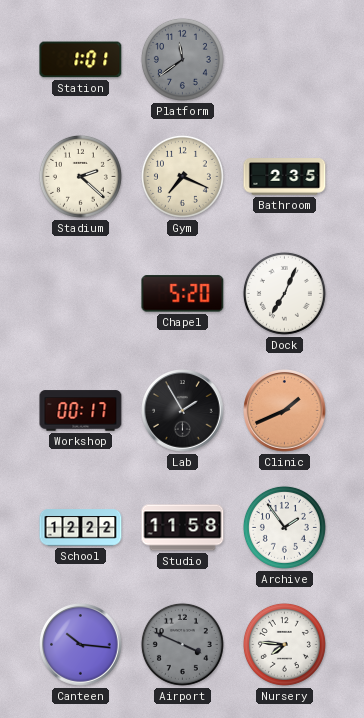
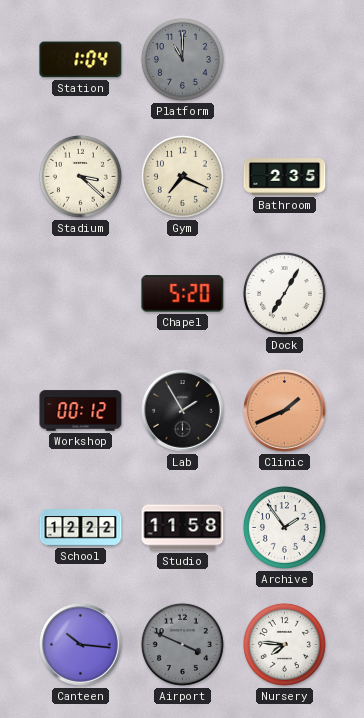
Station: 1:01 -> 1:04
Platform: 11:39 -> 11:00
Stadium: 2:22 -> 3:22
Dock: 7:04 -> 7:05
Workshop: 00:17 -> 00:12
